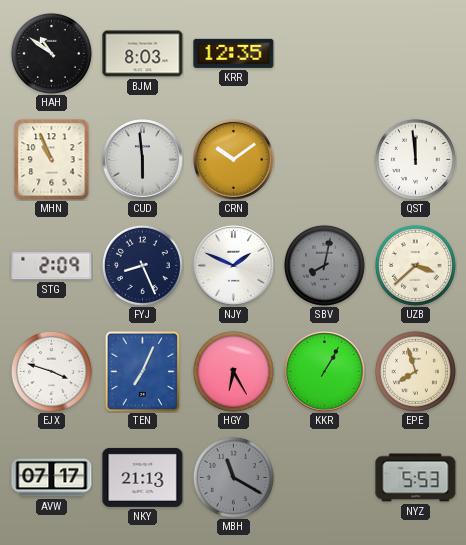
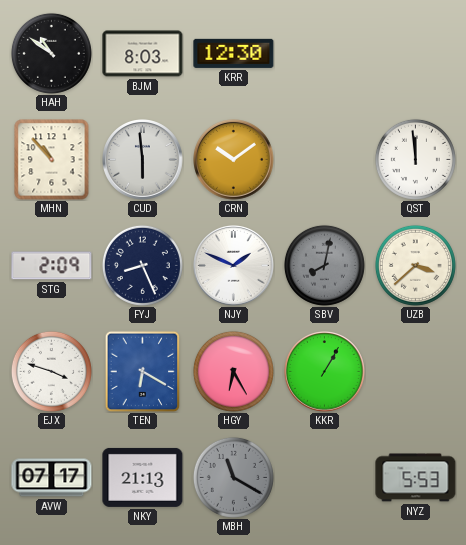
KRR: 12:35 -> 12:30
MHN: 10:56 -> 10:53
TEN: 7:04 -> 6:20
EPE: 7:57 -> none
